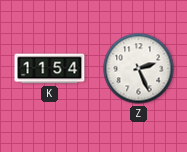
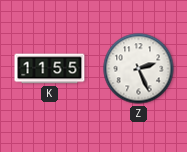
K: 11:54 -> 11:55
